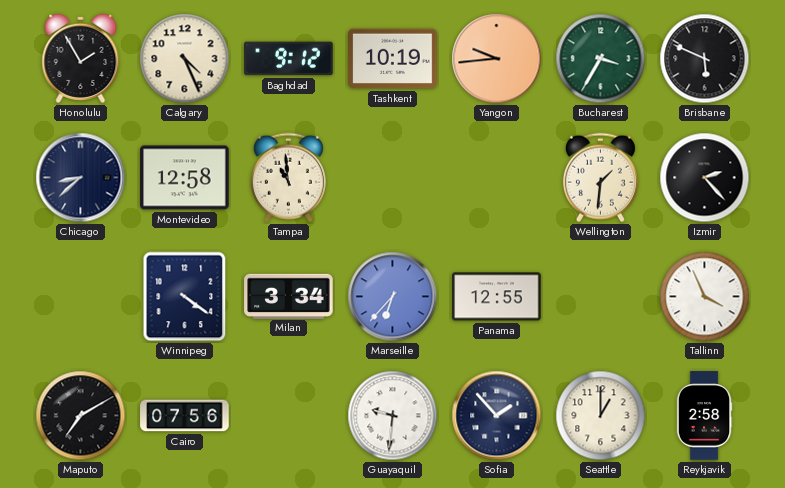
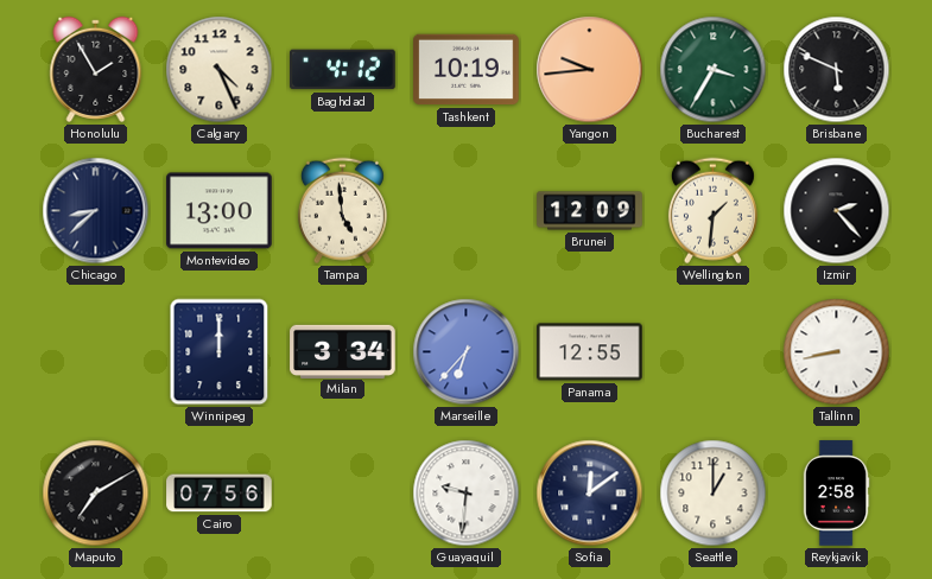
Baghdad: 9:12 -> 4:12
Montevideo: 12:58 -> 13:00
Tampa: 10:59 -> 4:59
Brunei: none -> 12:09
Winnipeg: 4:21 -> 12:00
Tallinn: 3:56 -> 8:43
Sofia: 1:53 -> 12:09
